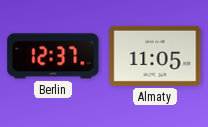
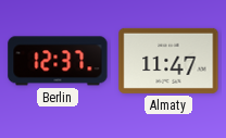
Almaty: 11:05 -> 11:47
